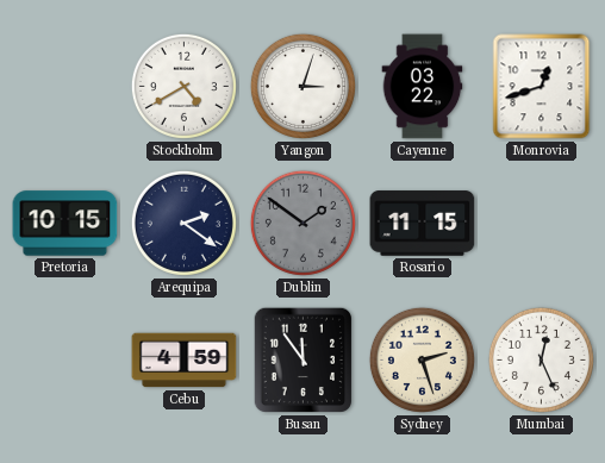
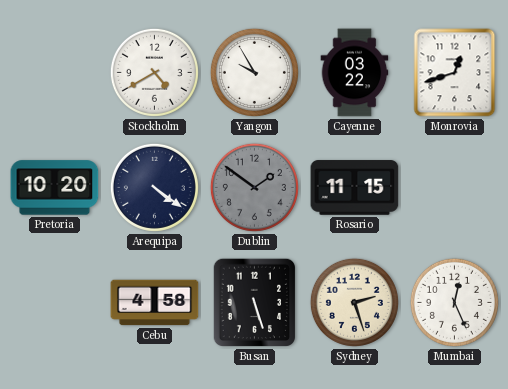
Yangon: 3:03 -> 9:55
Pretoria: 10:15 -> 10:20
Arequipa: 2:21 -> 4:21
Cebu: 4:59 -> 4:58
Busan: 11:54 -> 5:27
